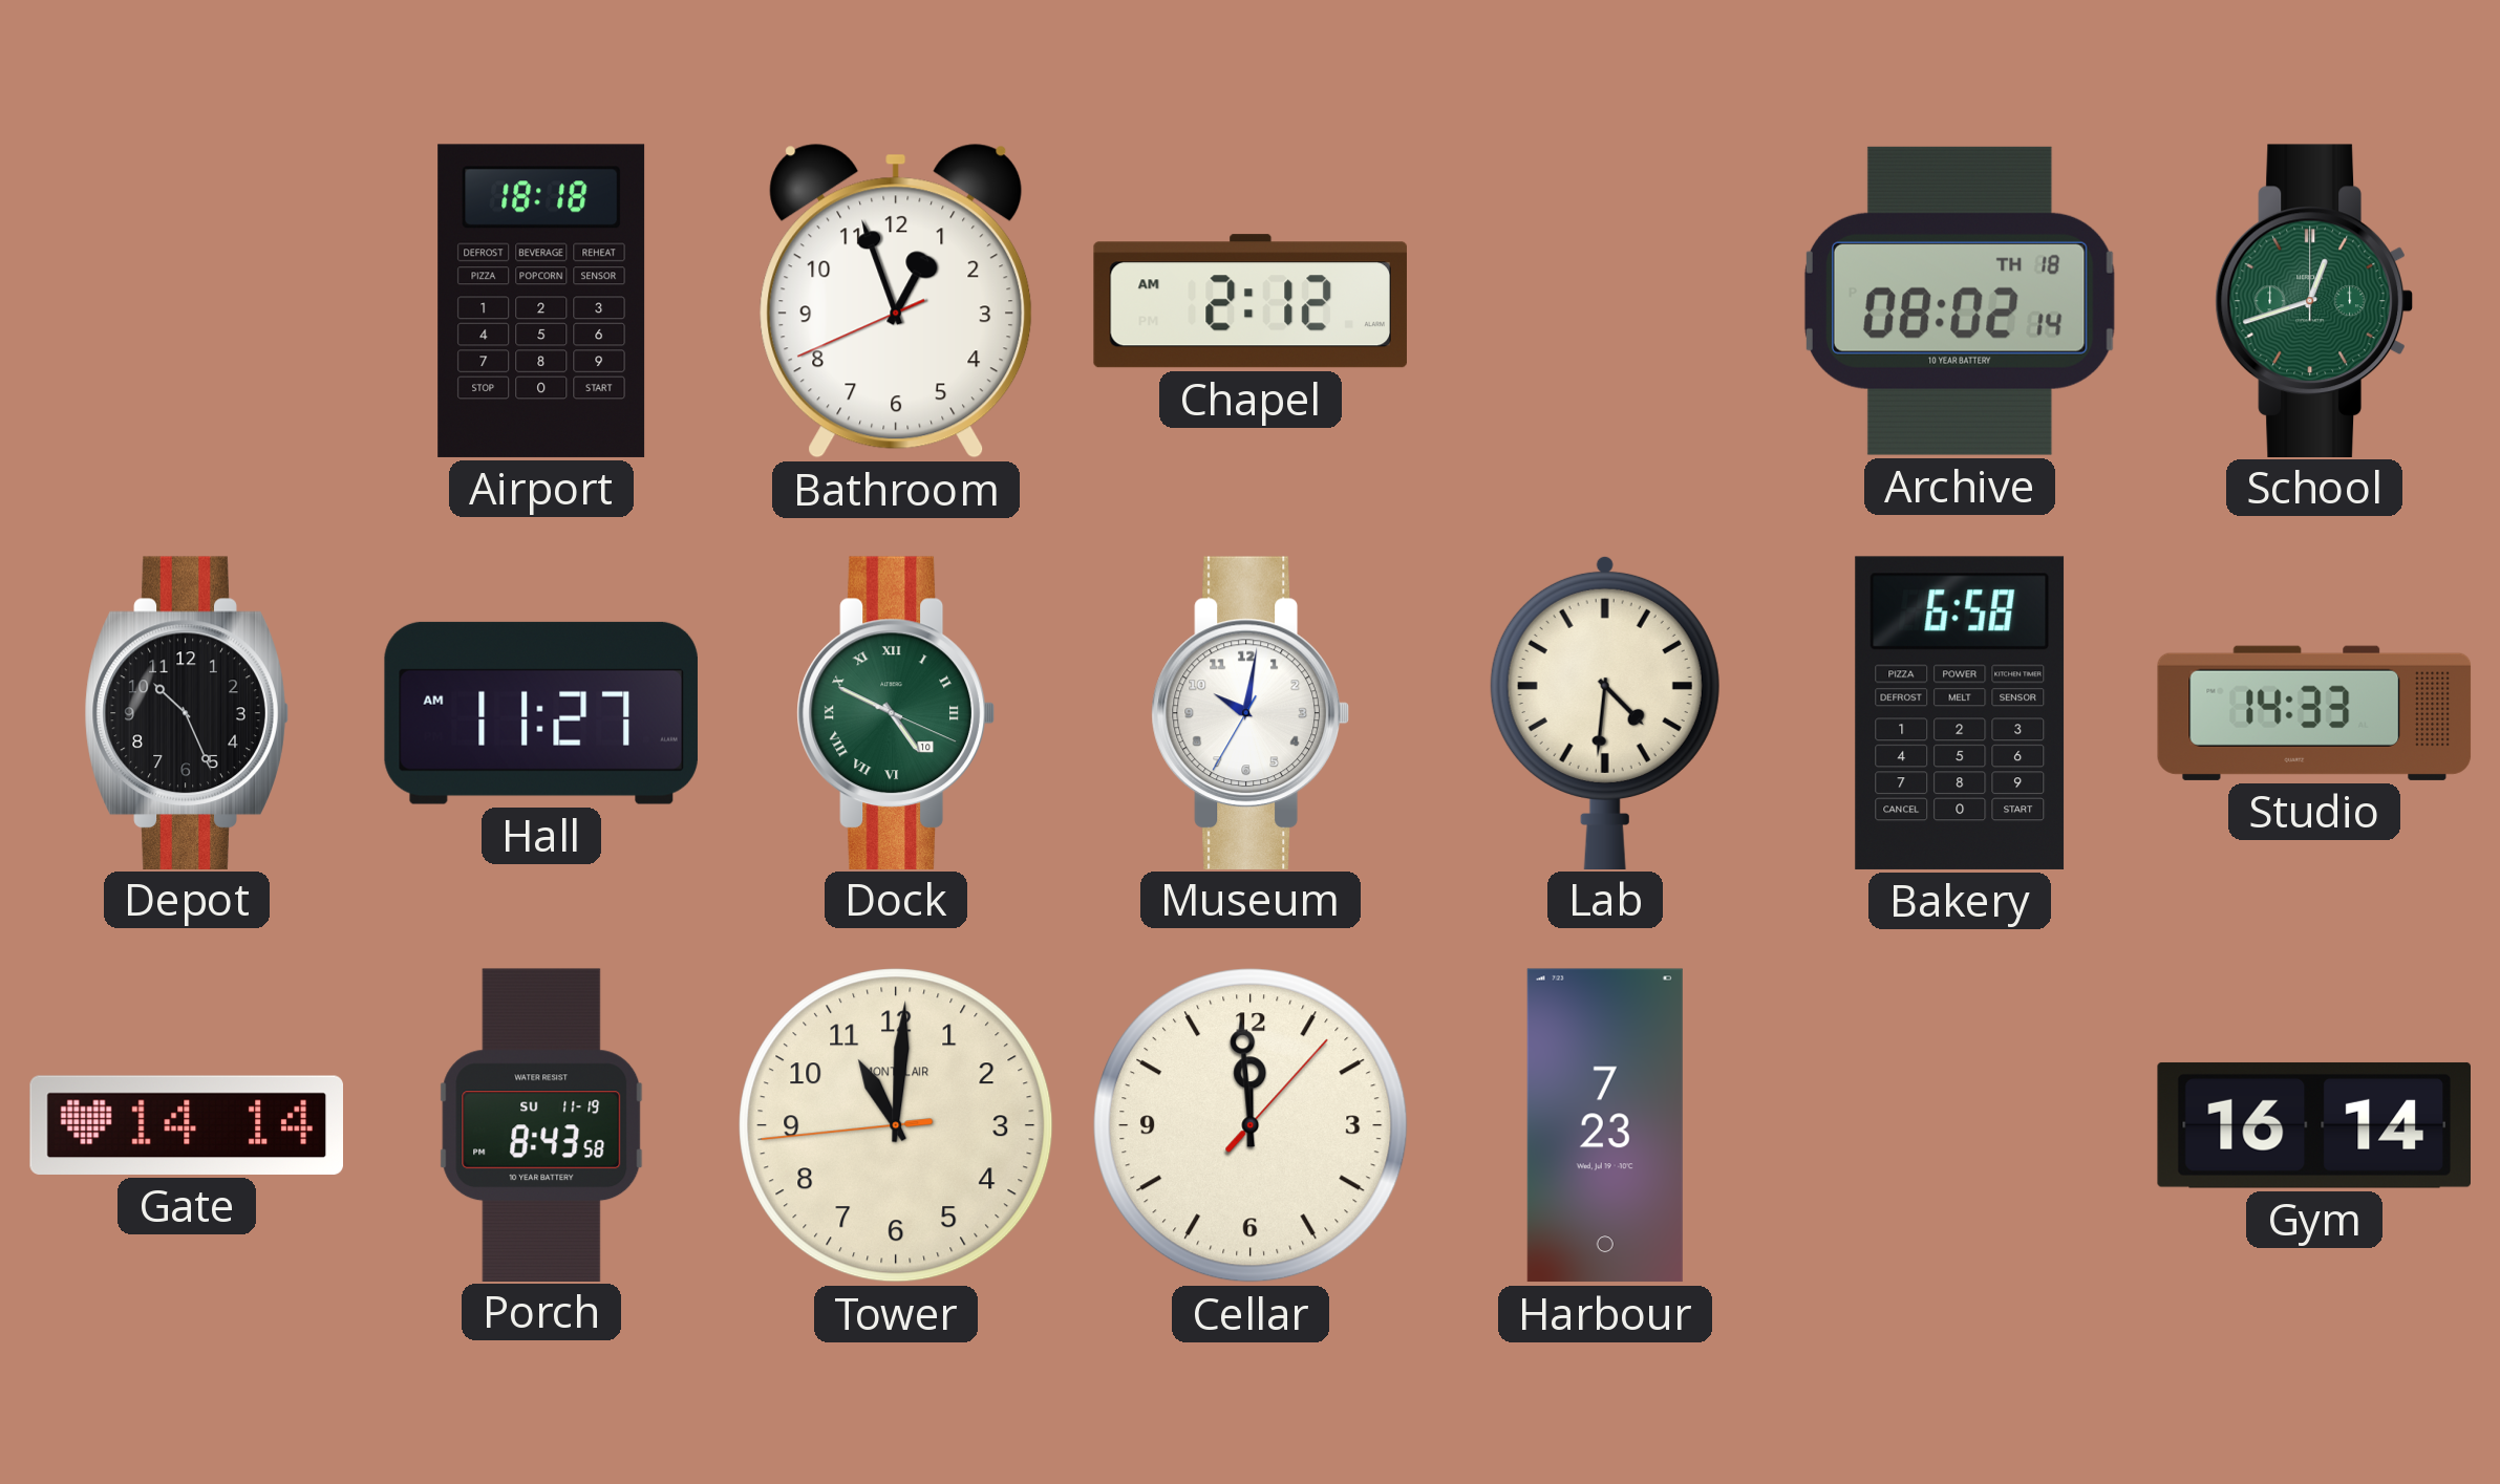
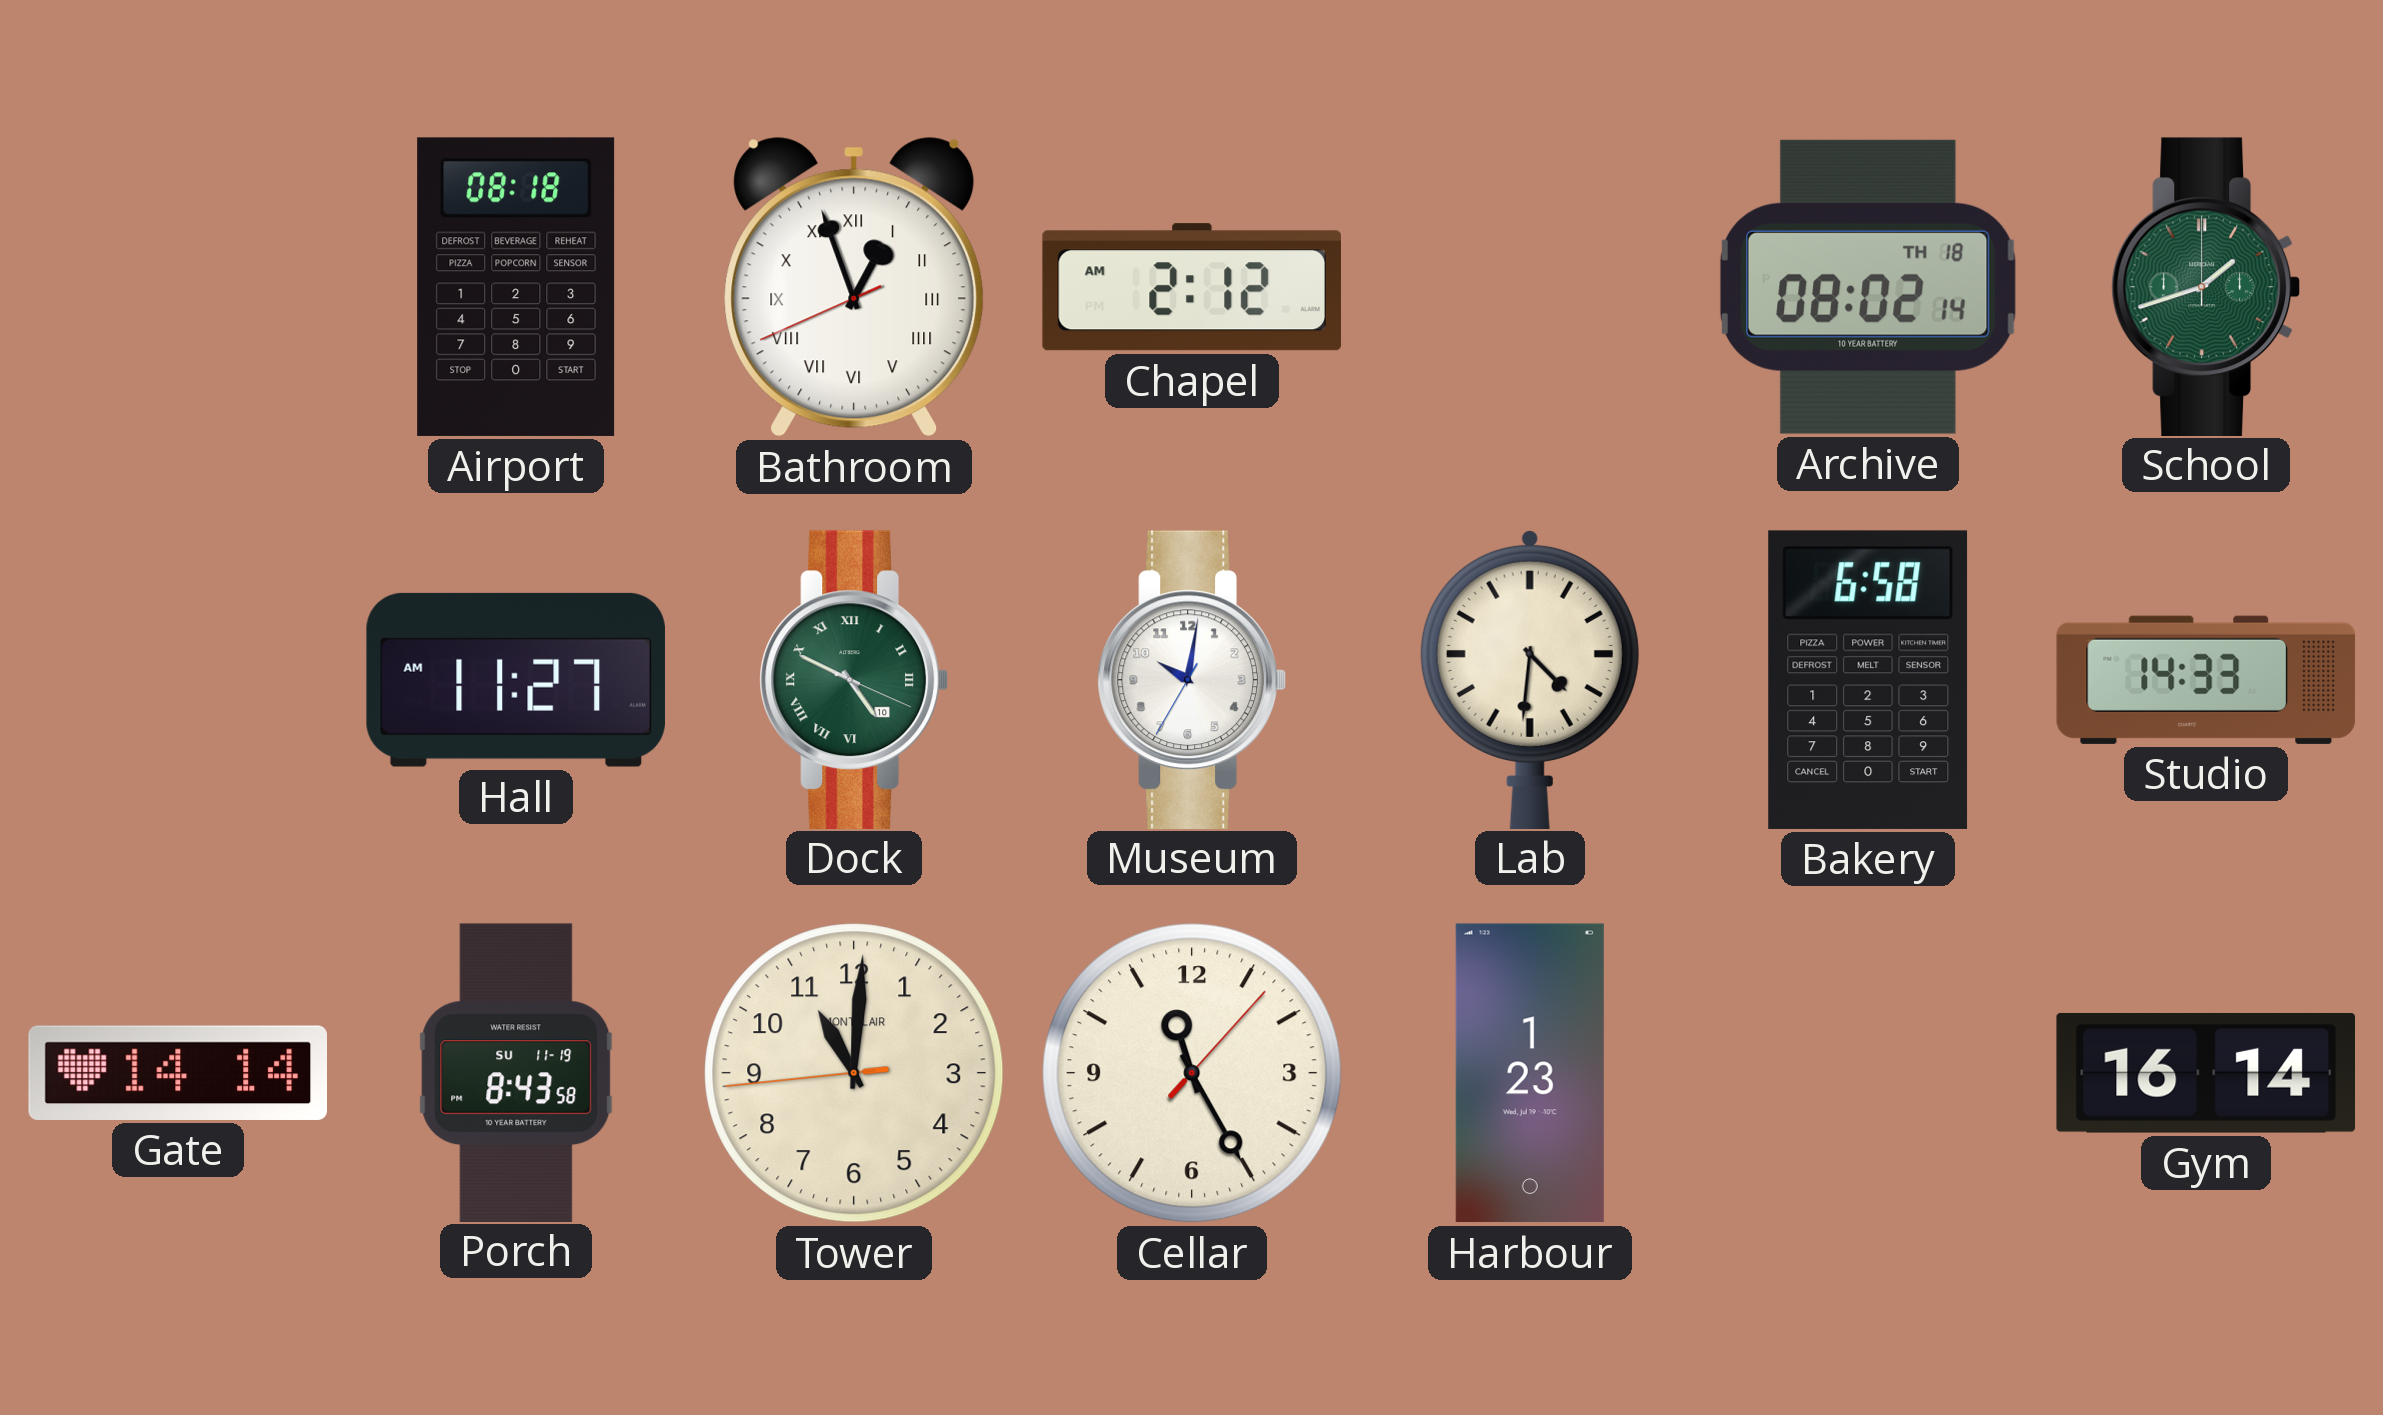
Airport: 18:18 -> 08:18
Bathroom numerals: Arabic -> Roman
School: 12:42 -> 1:42
Depot: 10:26 -> none
Cellar: 11:59 -> 11:25
Harbour: 7:23 -> 1:23
